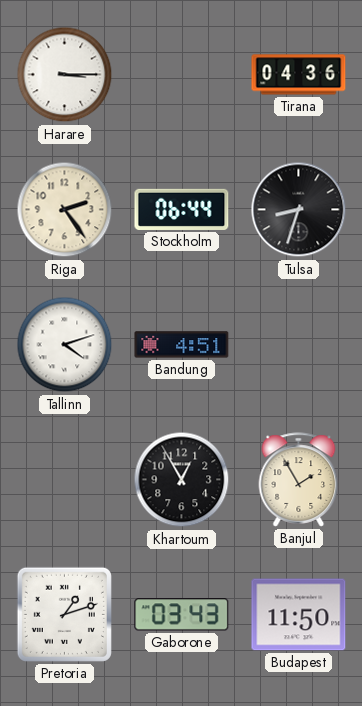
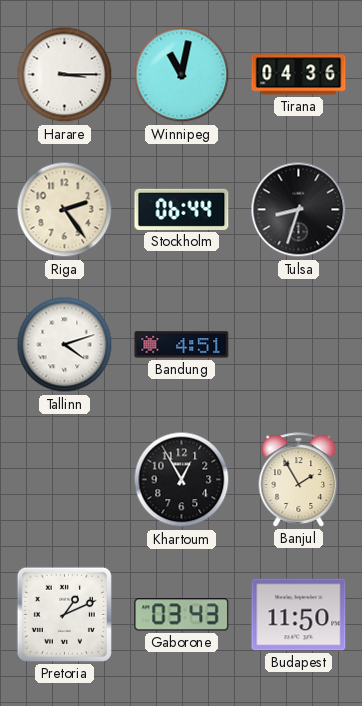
Winnipeg: none -> 11:02
Pretoria: 1:12 -> 1:11
